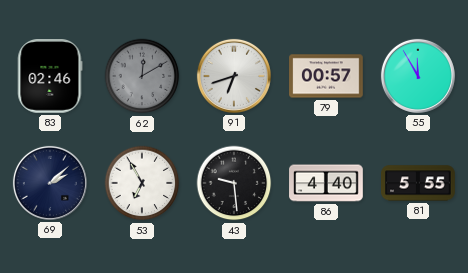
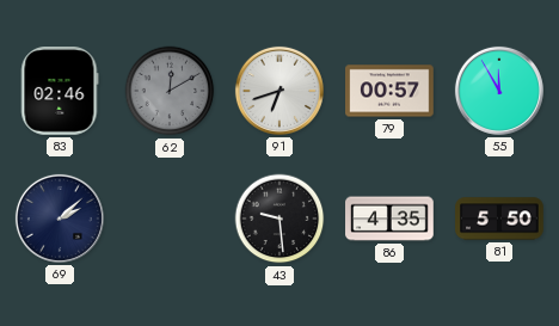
53: 6:55 -> none
86: 4:40 -> 4:35
81: 5:55 -> 5:50
